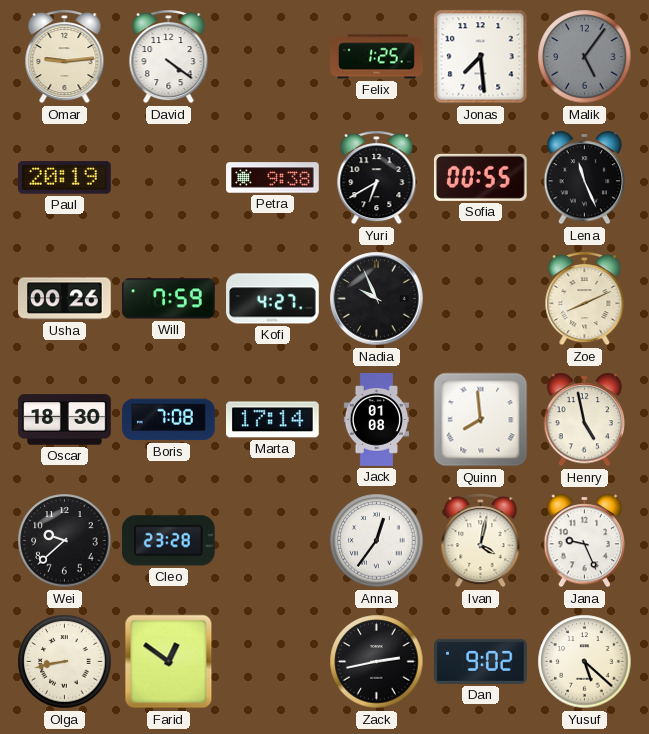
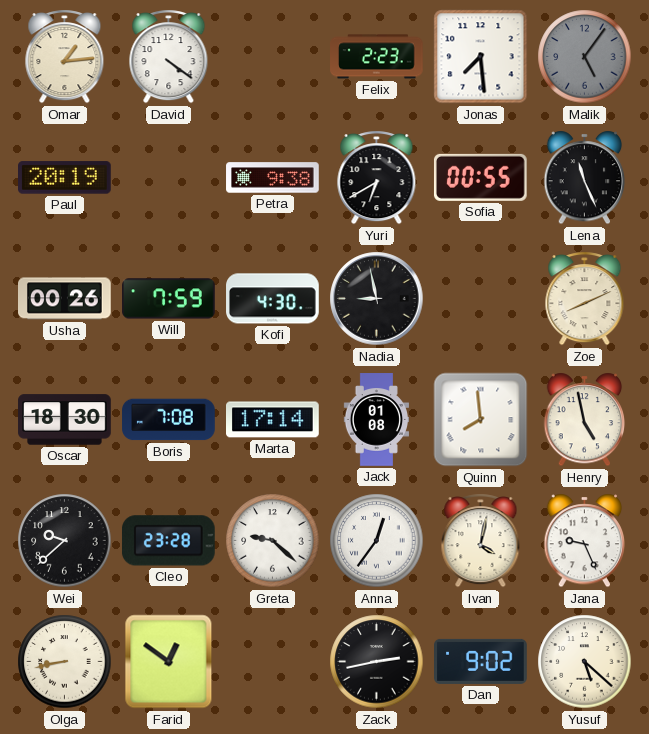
Omar: 9:14 -> 1:14
Felix: 1:25 -> 2:23
Kofi: 4:27 -> 4:30
Nadia: 9:56 -> 8:58
Greta: none -> 9:22
